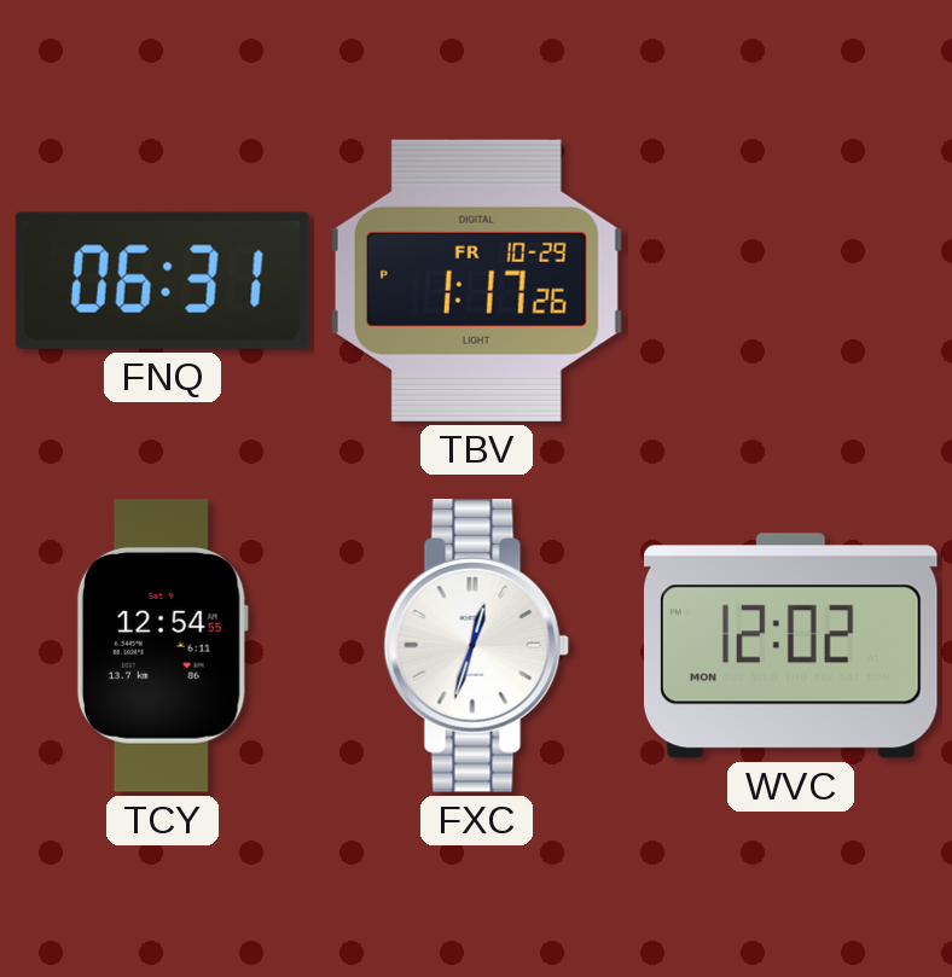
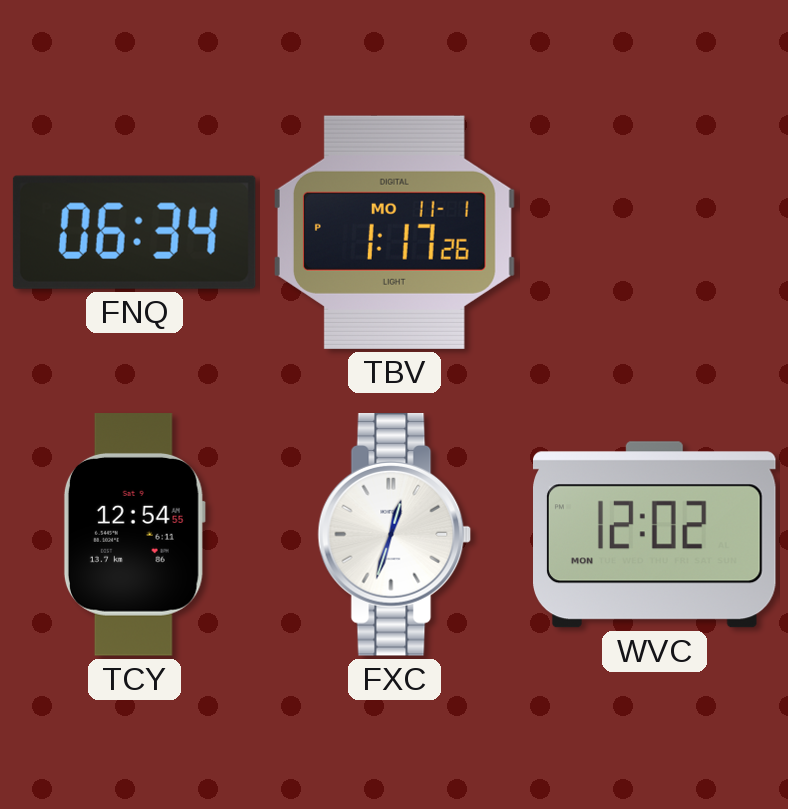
FNQ: 06:31 -> 06:34
TBV date: FR 10-29 -> MO 11-1
